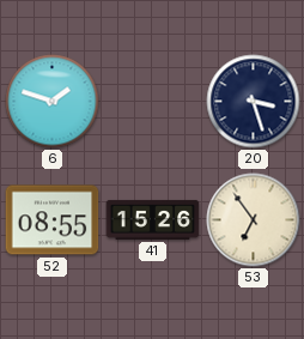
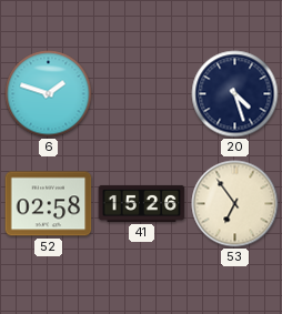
20: 3:27 -> 4:27
52: 08:55 -> 02:58
